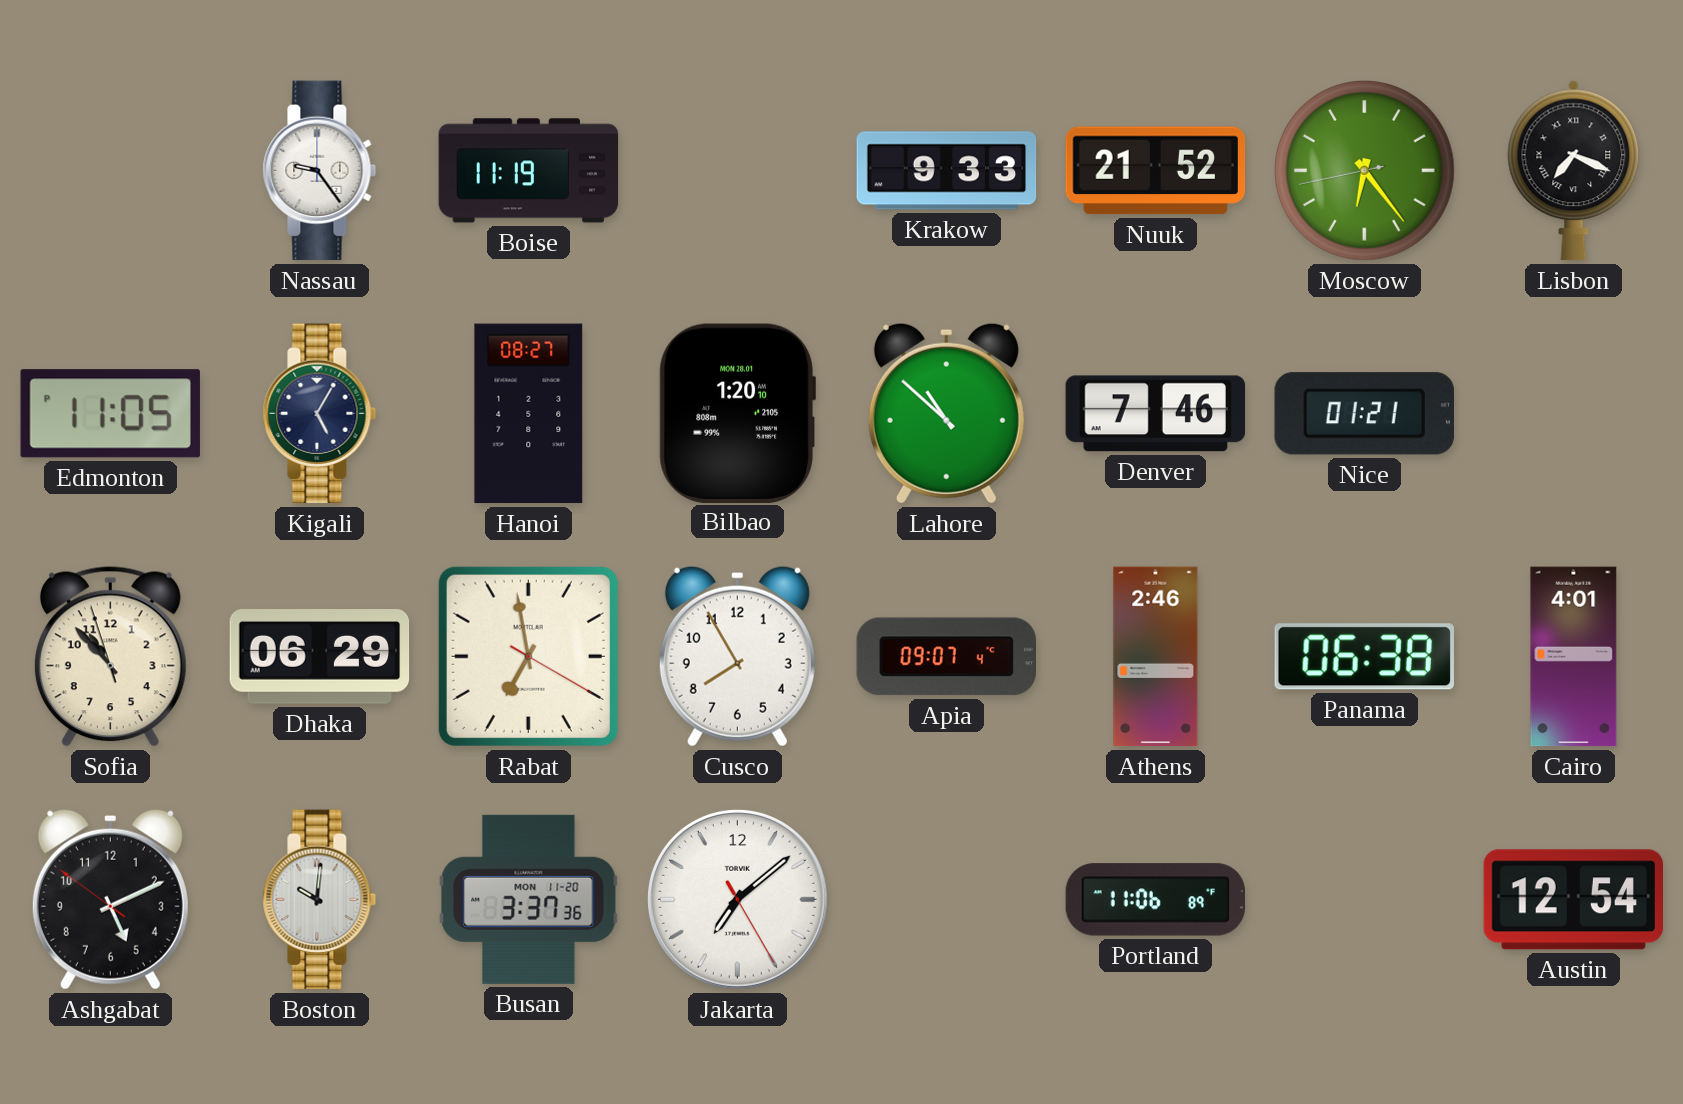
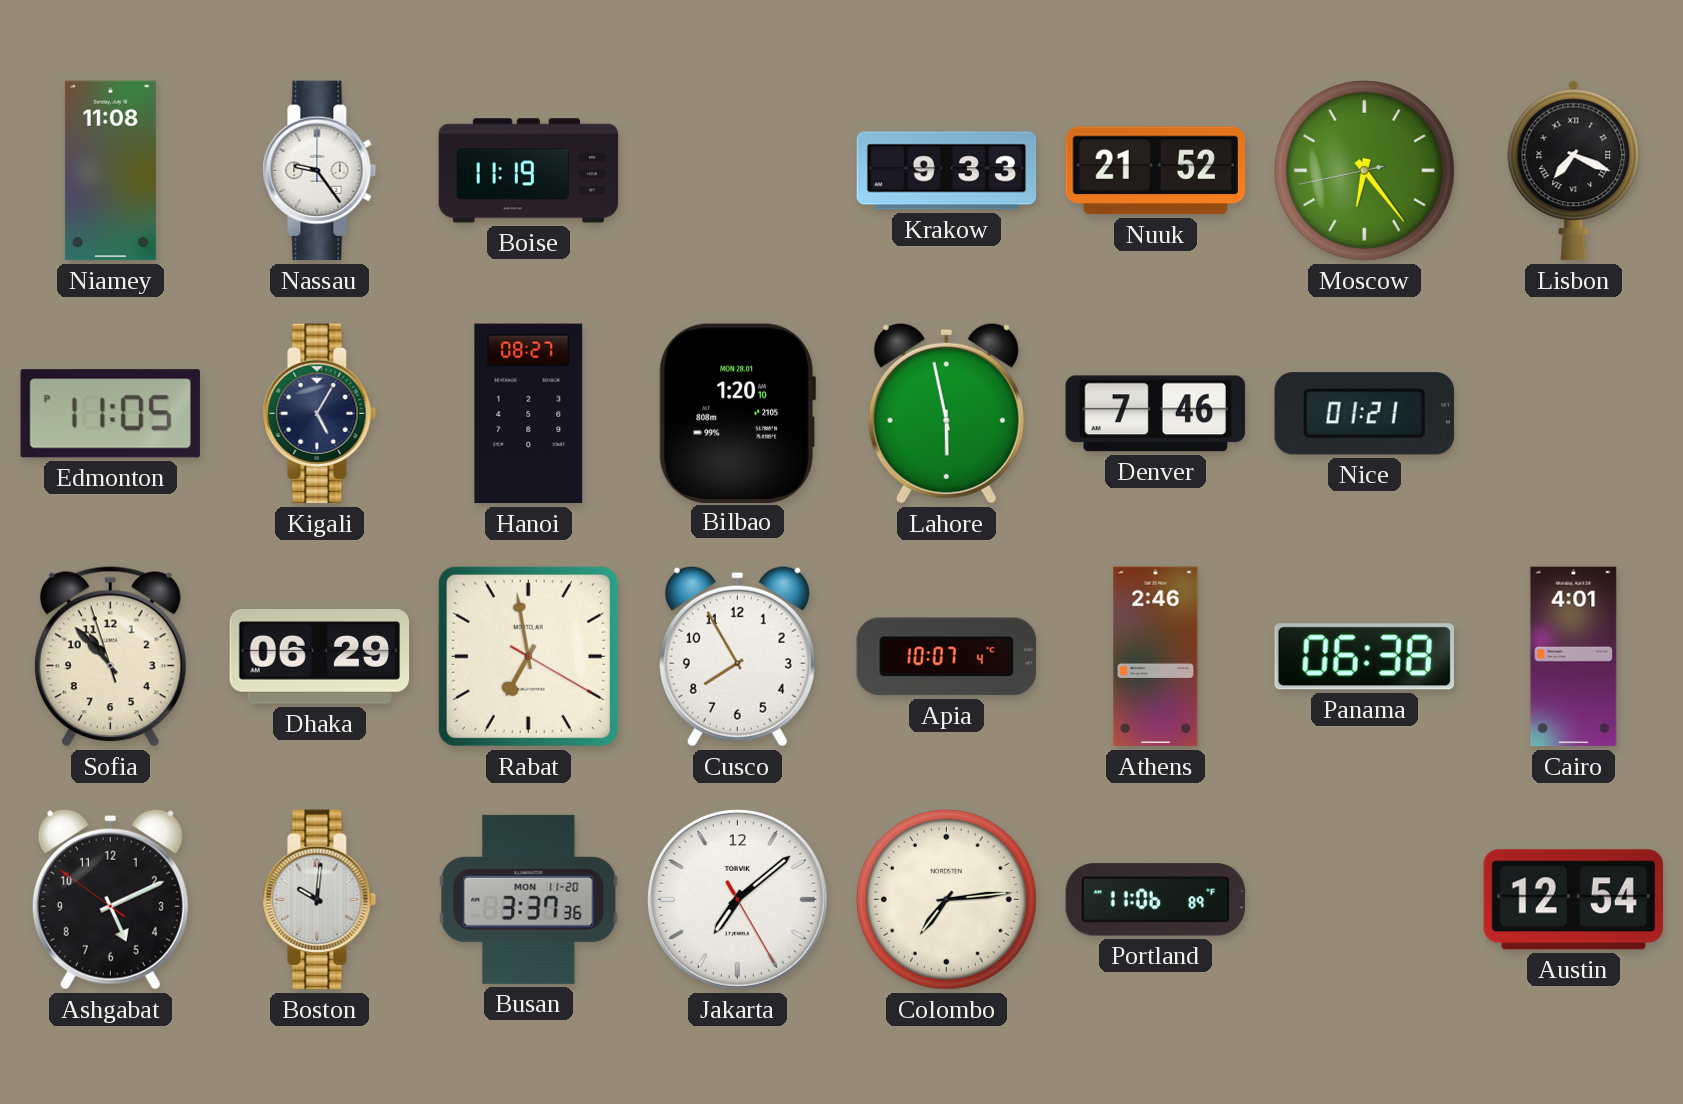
Niamey: none -> 11:08
Lahore: 10:52 -> 5:58
Apia: 09:07 -> 10:07
Colombo: none -> 7:14
